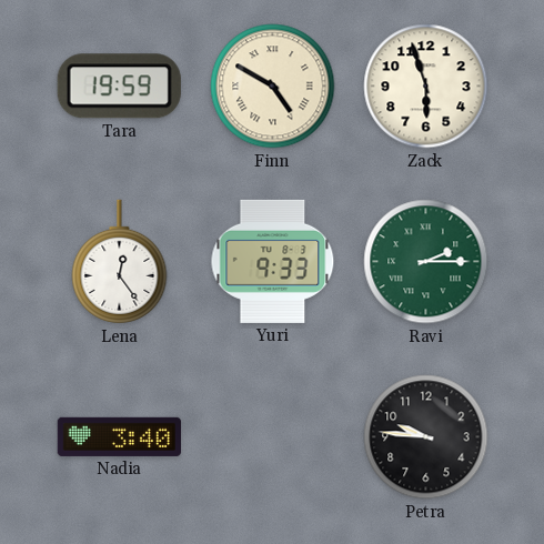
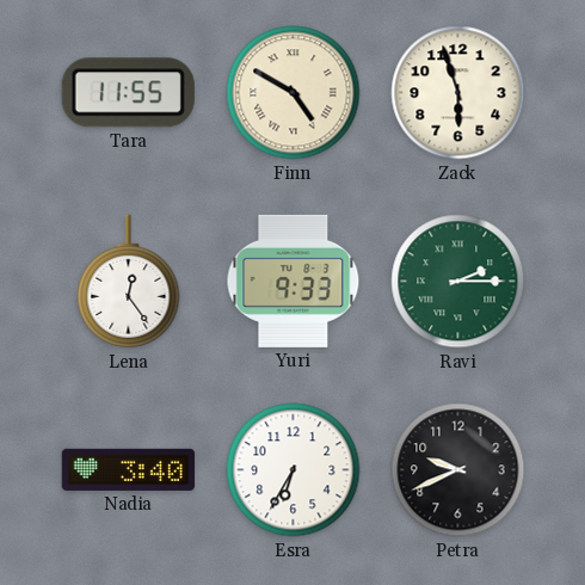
Tara: 19:59 -> 11:55
Esra: none -> 6:35
Petra: 9:46 -> 9:41
